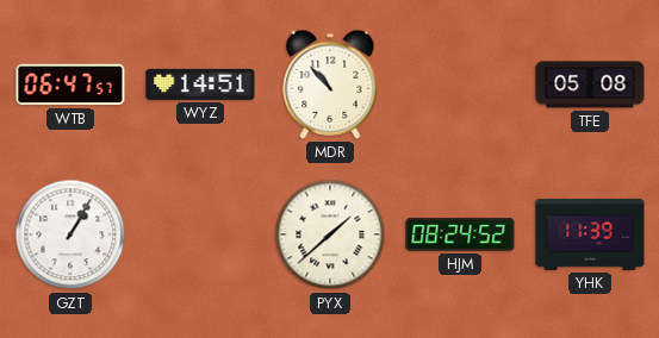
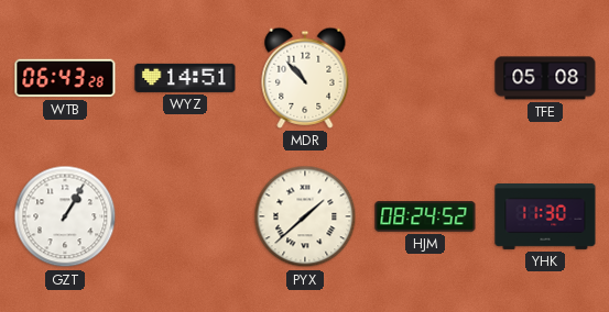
WTB: 06:47 -> 06:43
YHK: 11:39 -> 11:30
